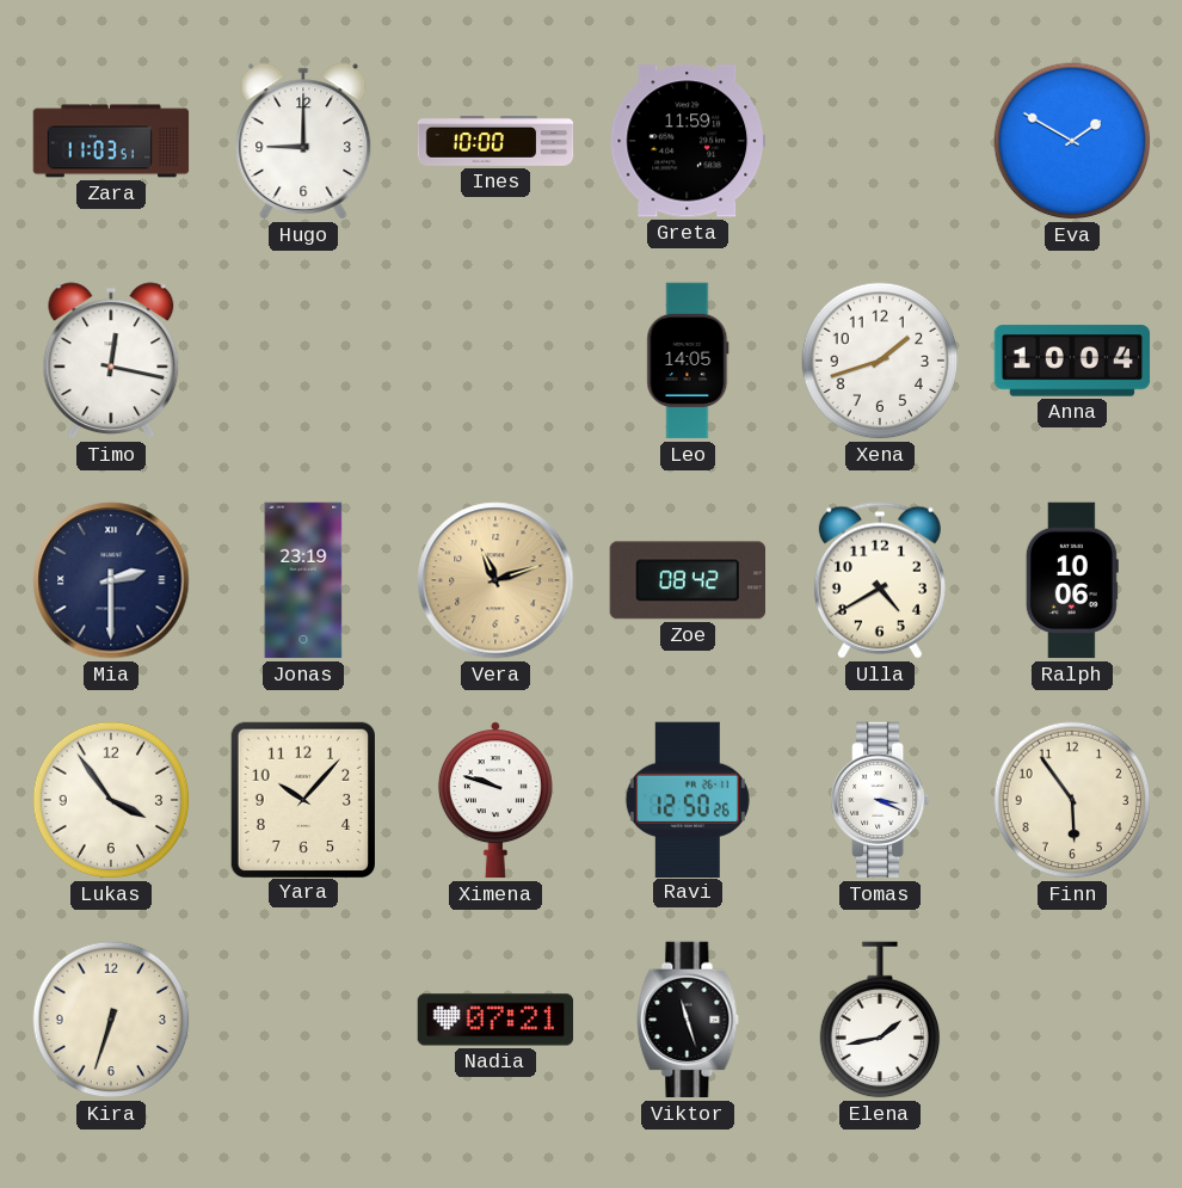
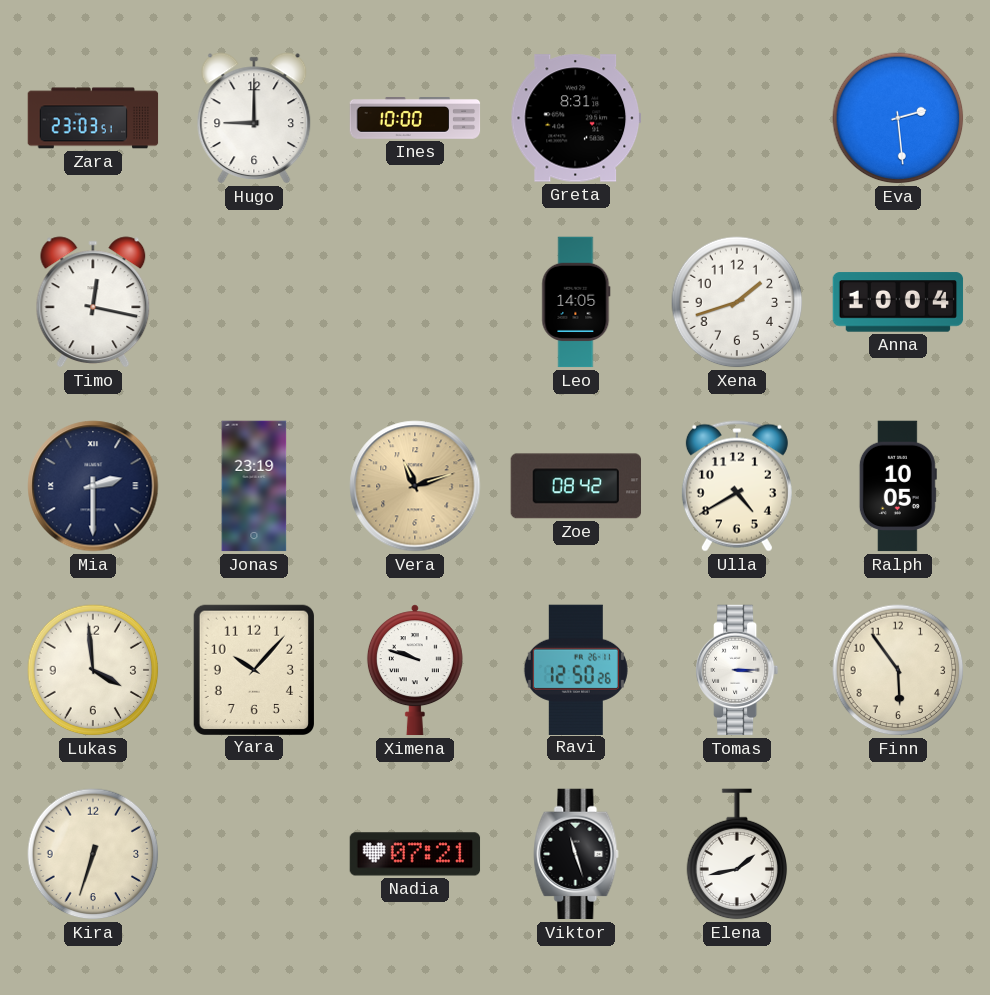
Zara: 11:03 -> 23:03
Greta: 11:59 -> 8:31
Eva: 1:50 -> 2:29
Ralph: 10:06 -> 10:05
Lukas: 3:54 -> 3:59
Tomas: 3:19 -> 3:15
